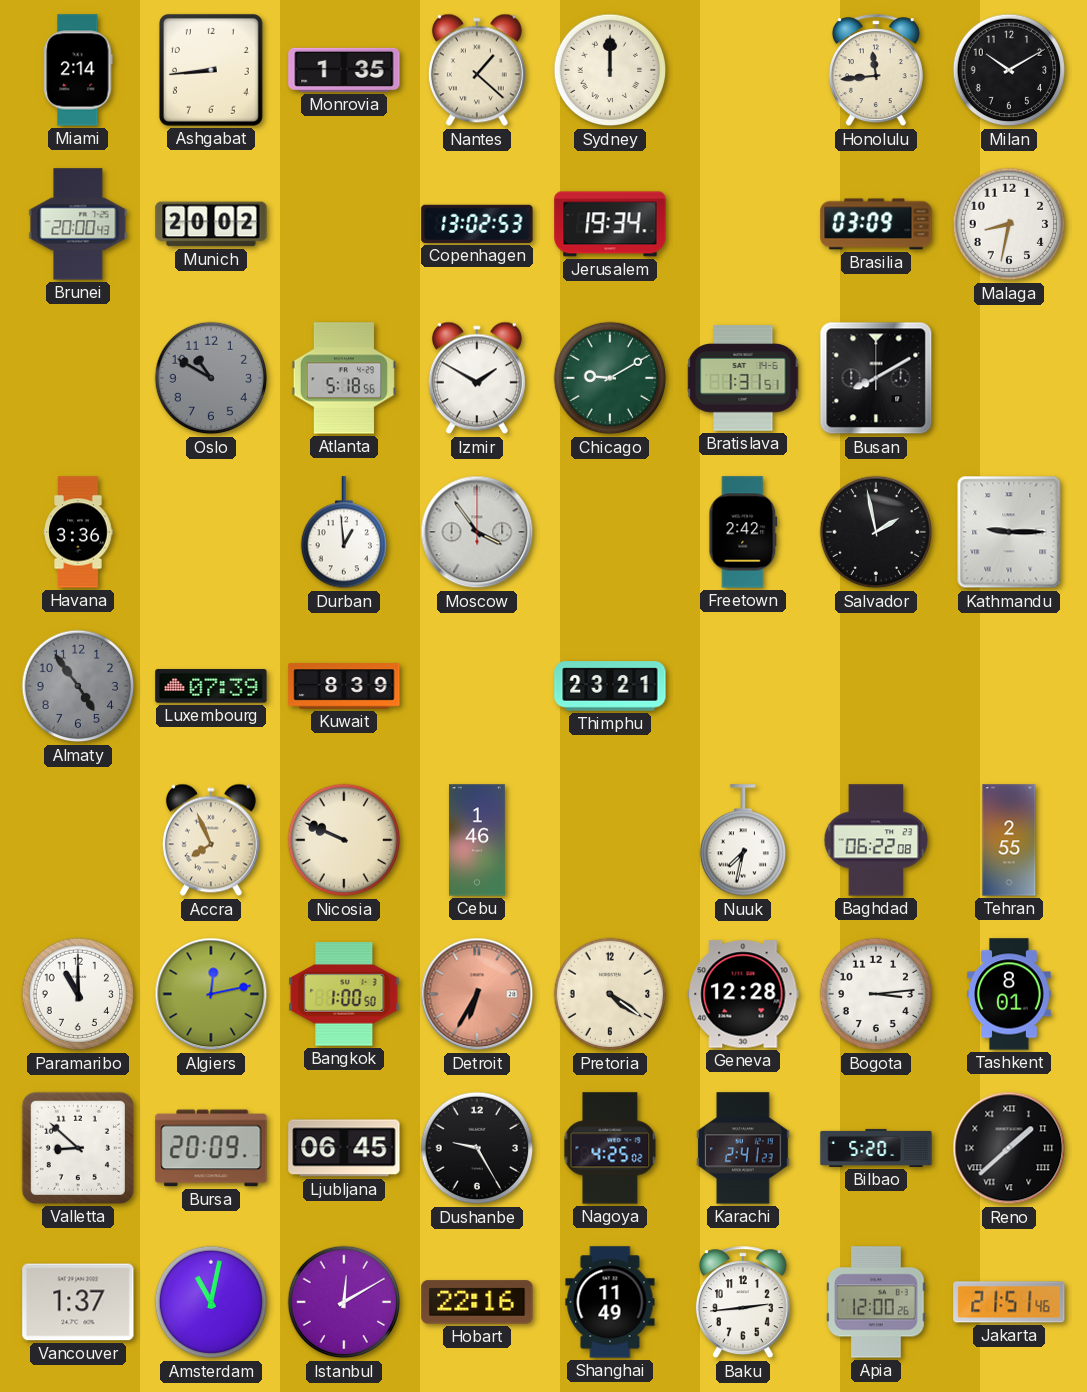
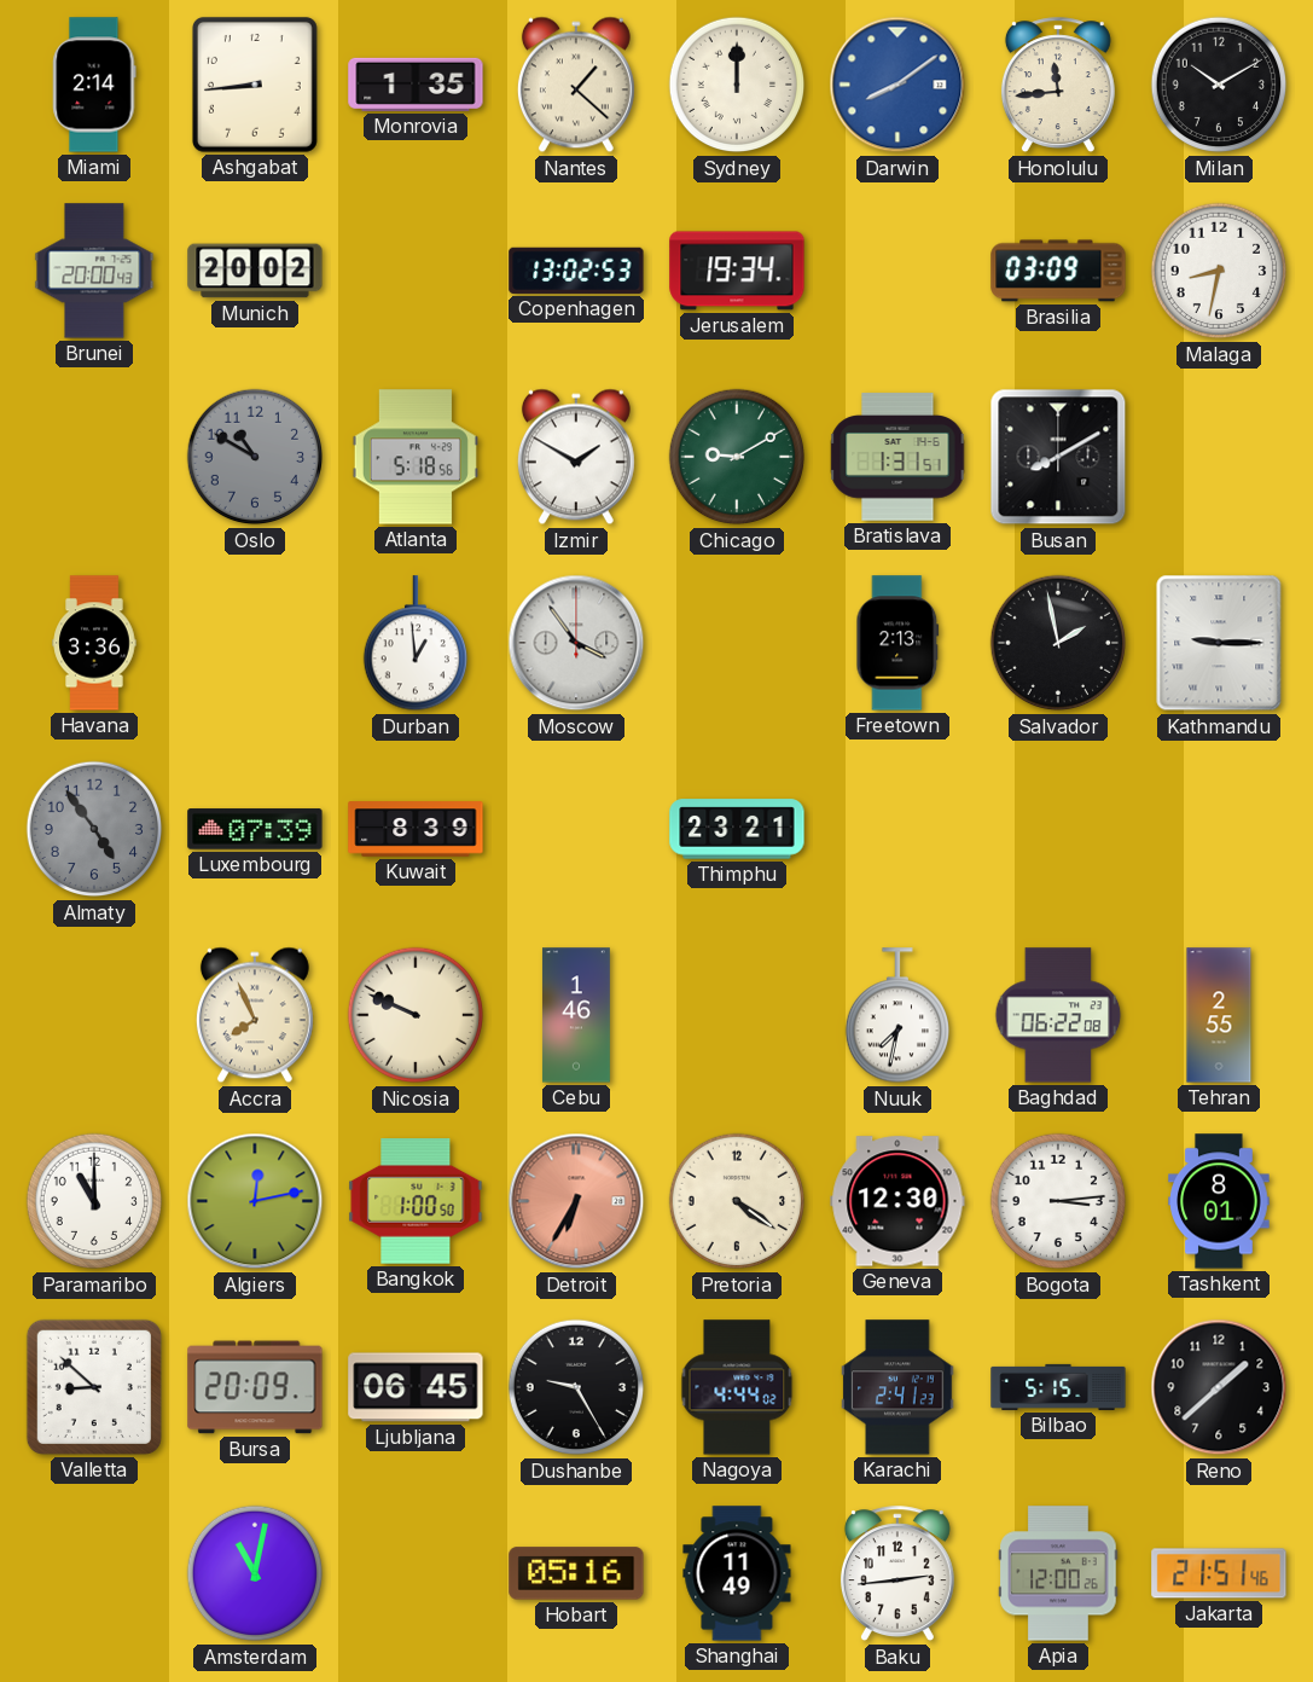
Darwin: none -> 8:09
Freetown: 2:42 -> 2:13
Geneva: 12:28 -> 12:30
Nagoya: 4:25 -> 4:44
Bilbao: 5:20 -> 5:15
Reno numerals: Roman -> Arabic
Vancouver: 1:37 -> none
Istanbul: 12:10 -> none
Hobart: 22:16 -> 05:16
